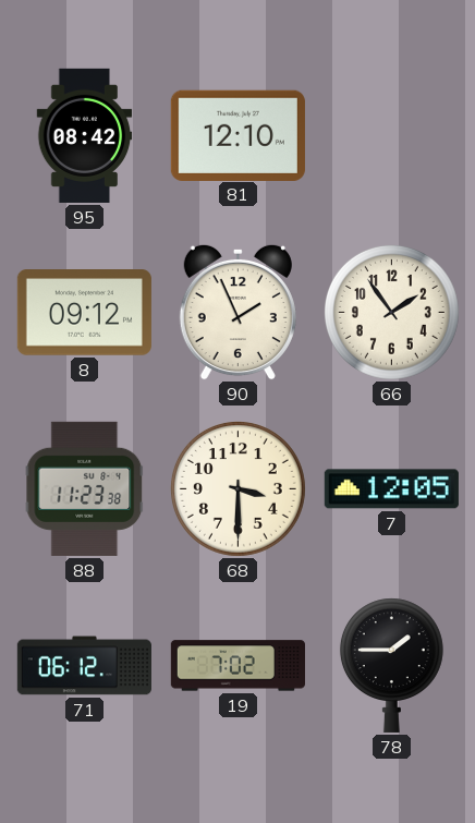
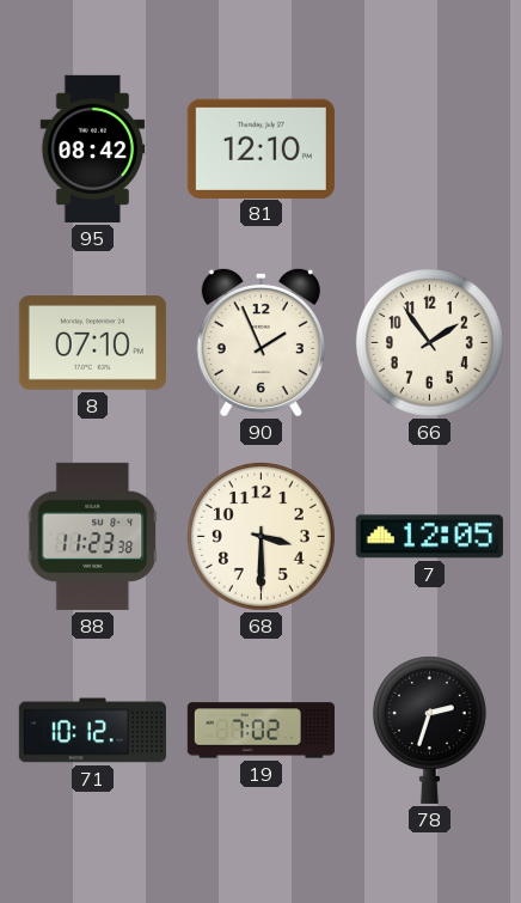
8: 09:12 -> 07:10
71: 06:12 -> 10:12
78: 1:45 -> 2:33
